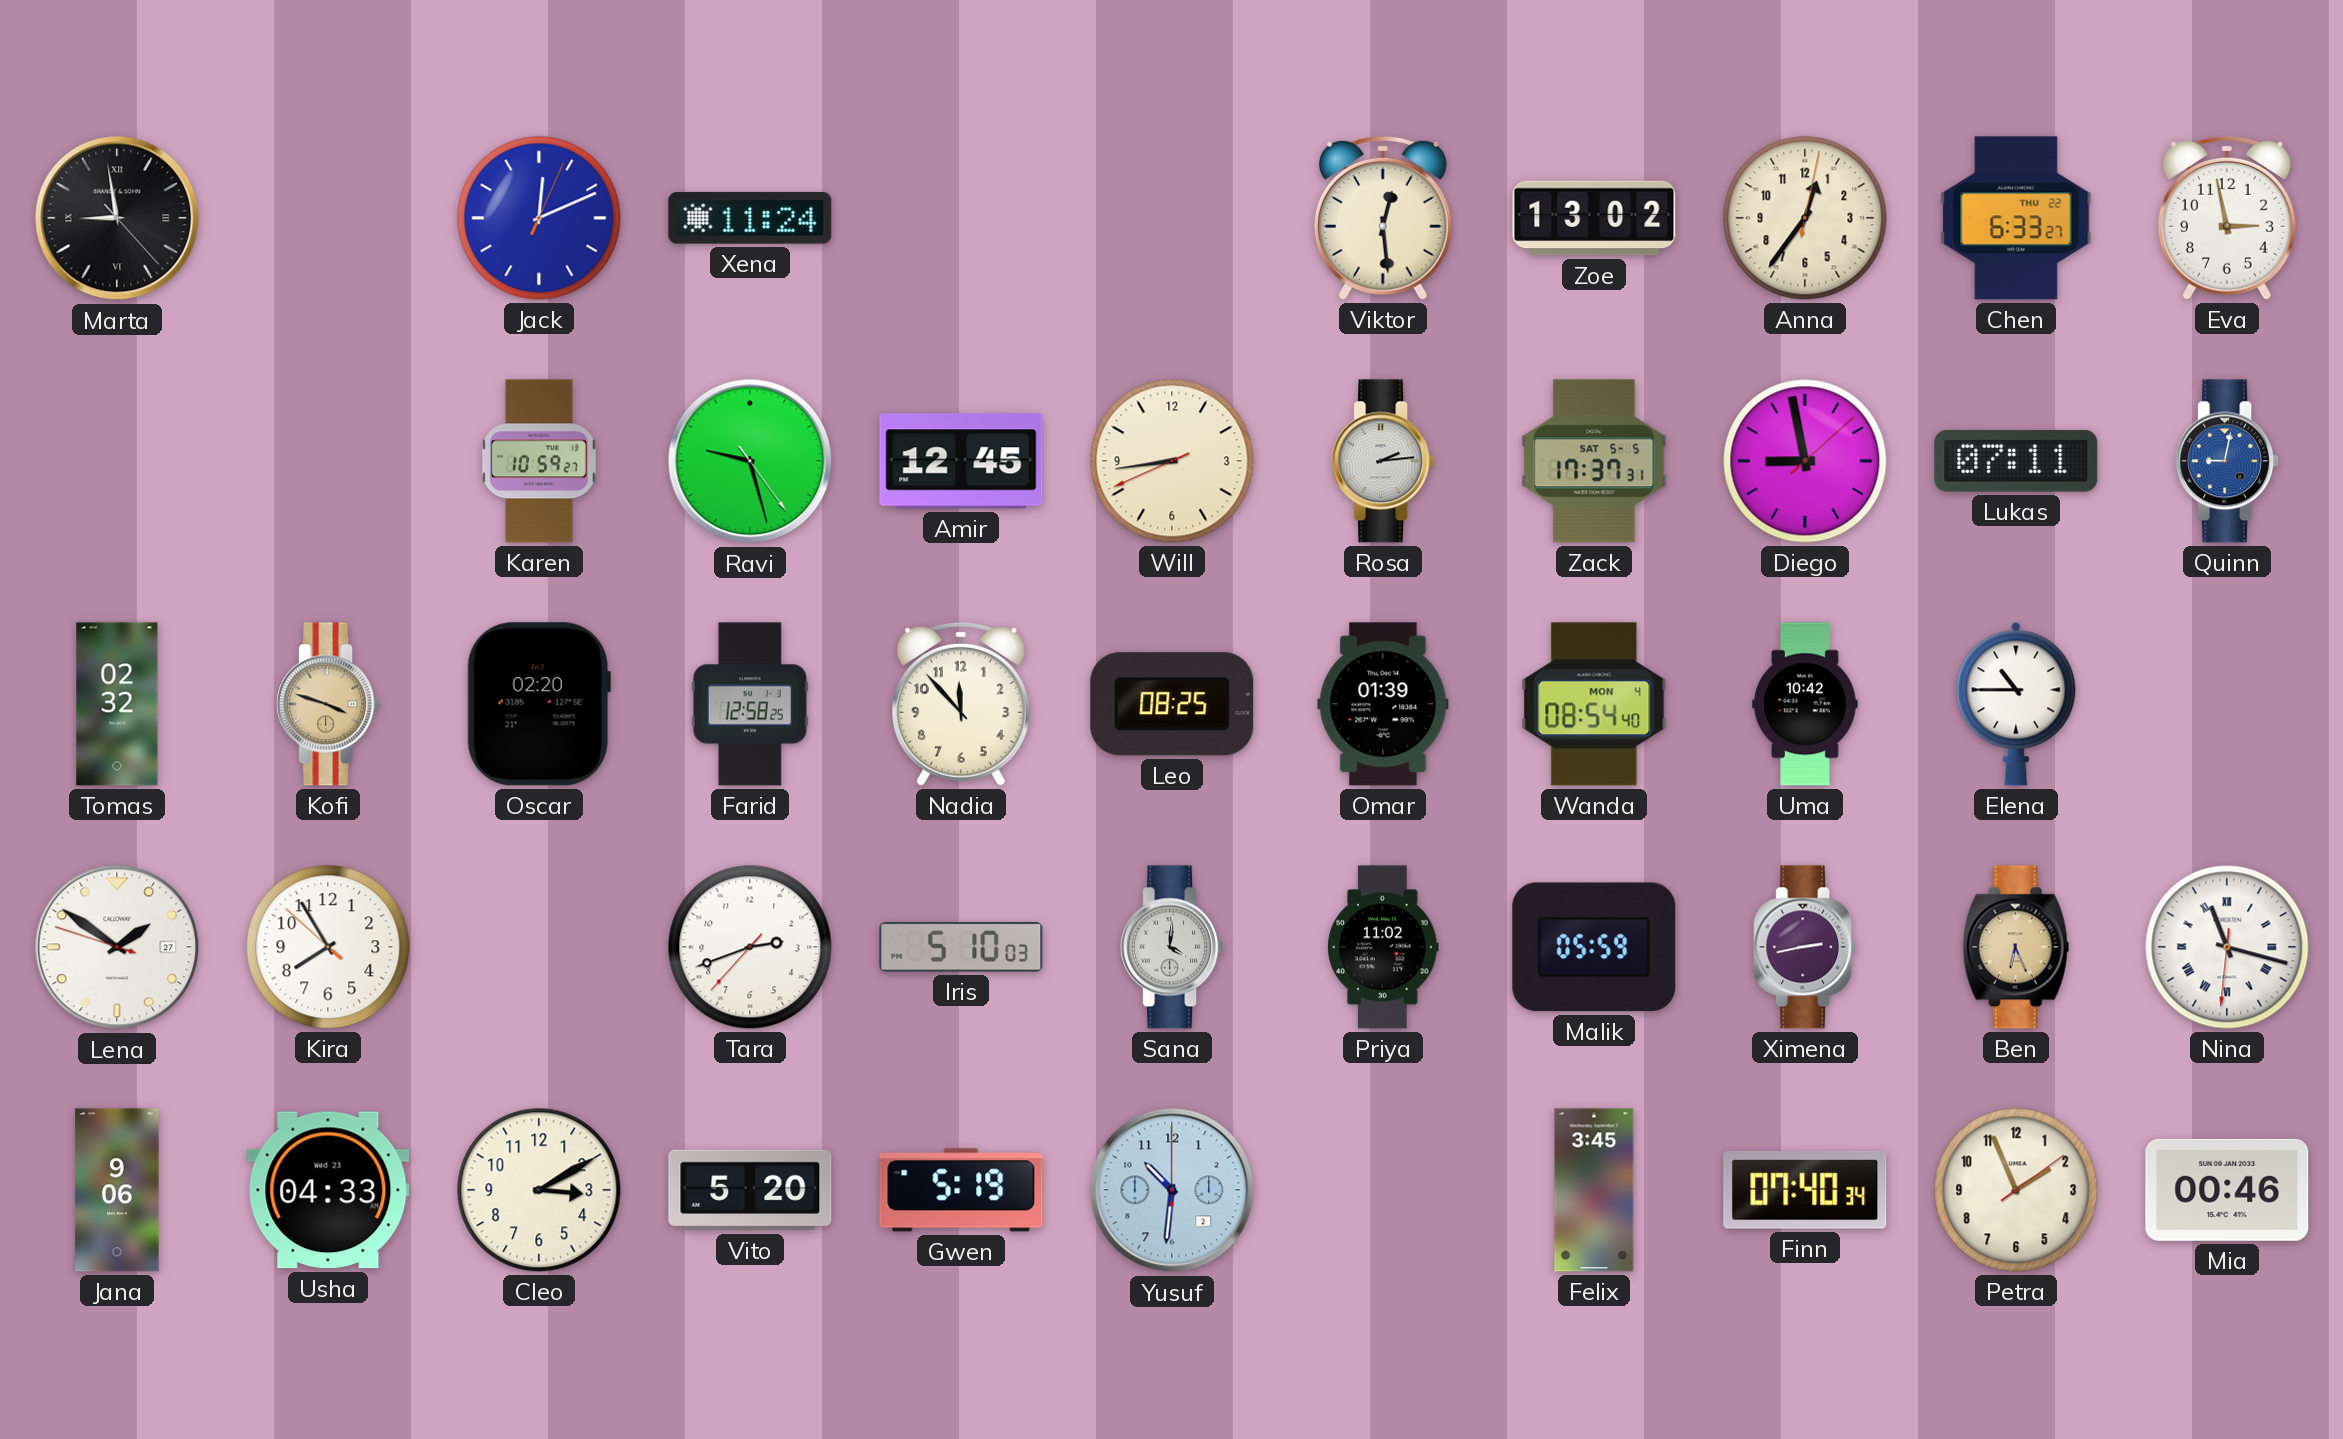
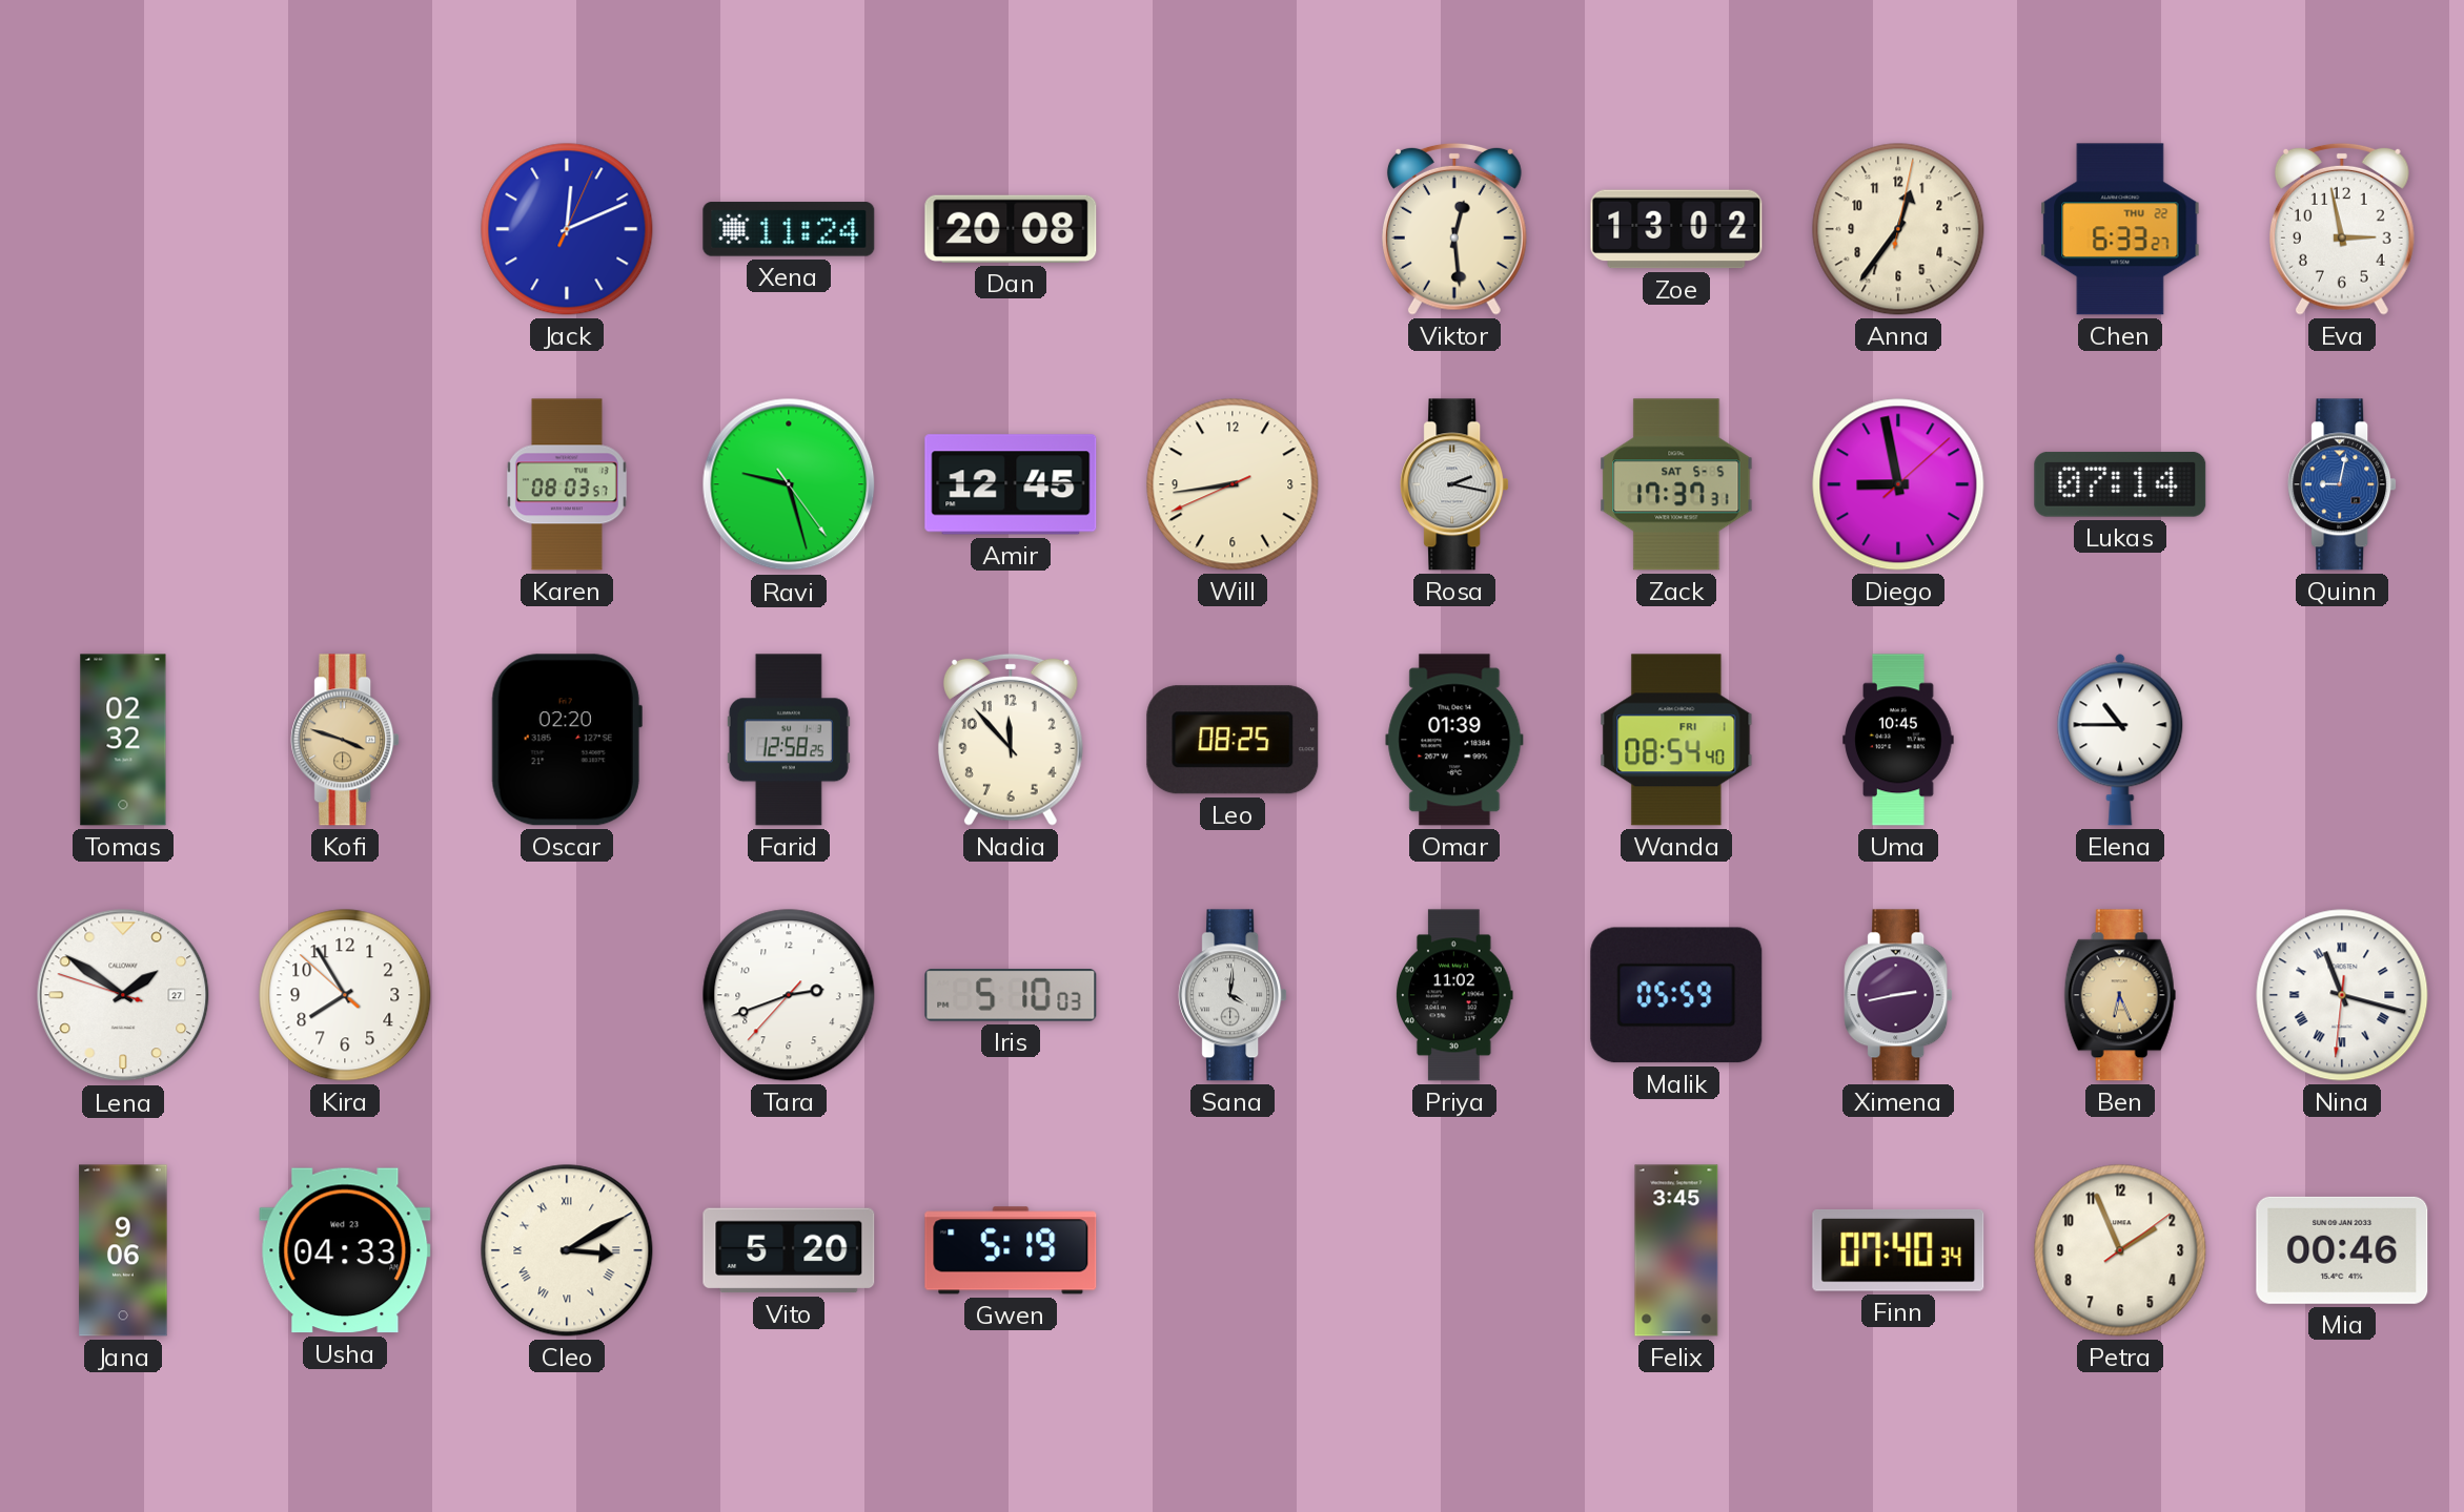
Marta: 8:58 -> none
Dan: none -> 20:08
Karen: 10:59 -> 08:03
Rosa: 2:14 -> 2:17
Lukas: 07:11 -> 07:14
Wanda date: MON 4 -> FRI 1
Uma: 10:42 -> 10:45
Cleo numerals: Arabic -> Roman
Yusuf: 10:31 -> none
